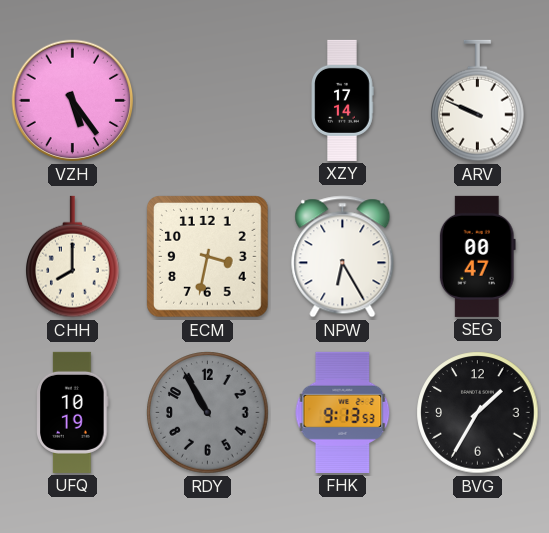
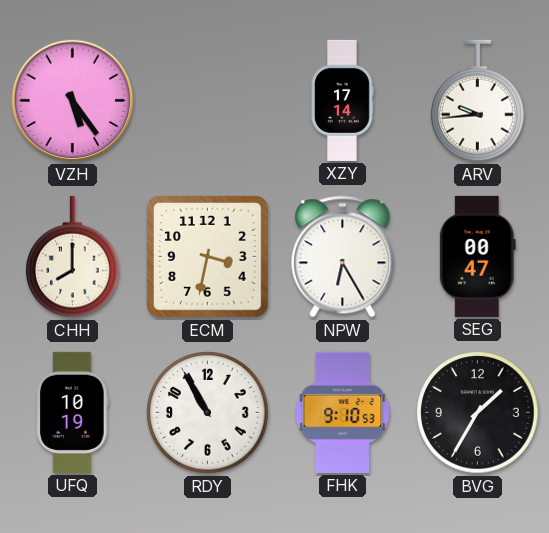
ARV: 9:49 -> 9:44
RDY dial: grey -> white
FHK: 9:13 -> 9:10
